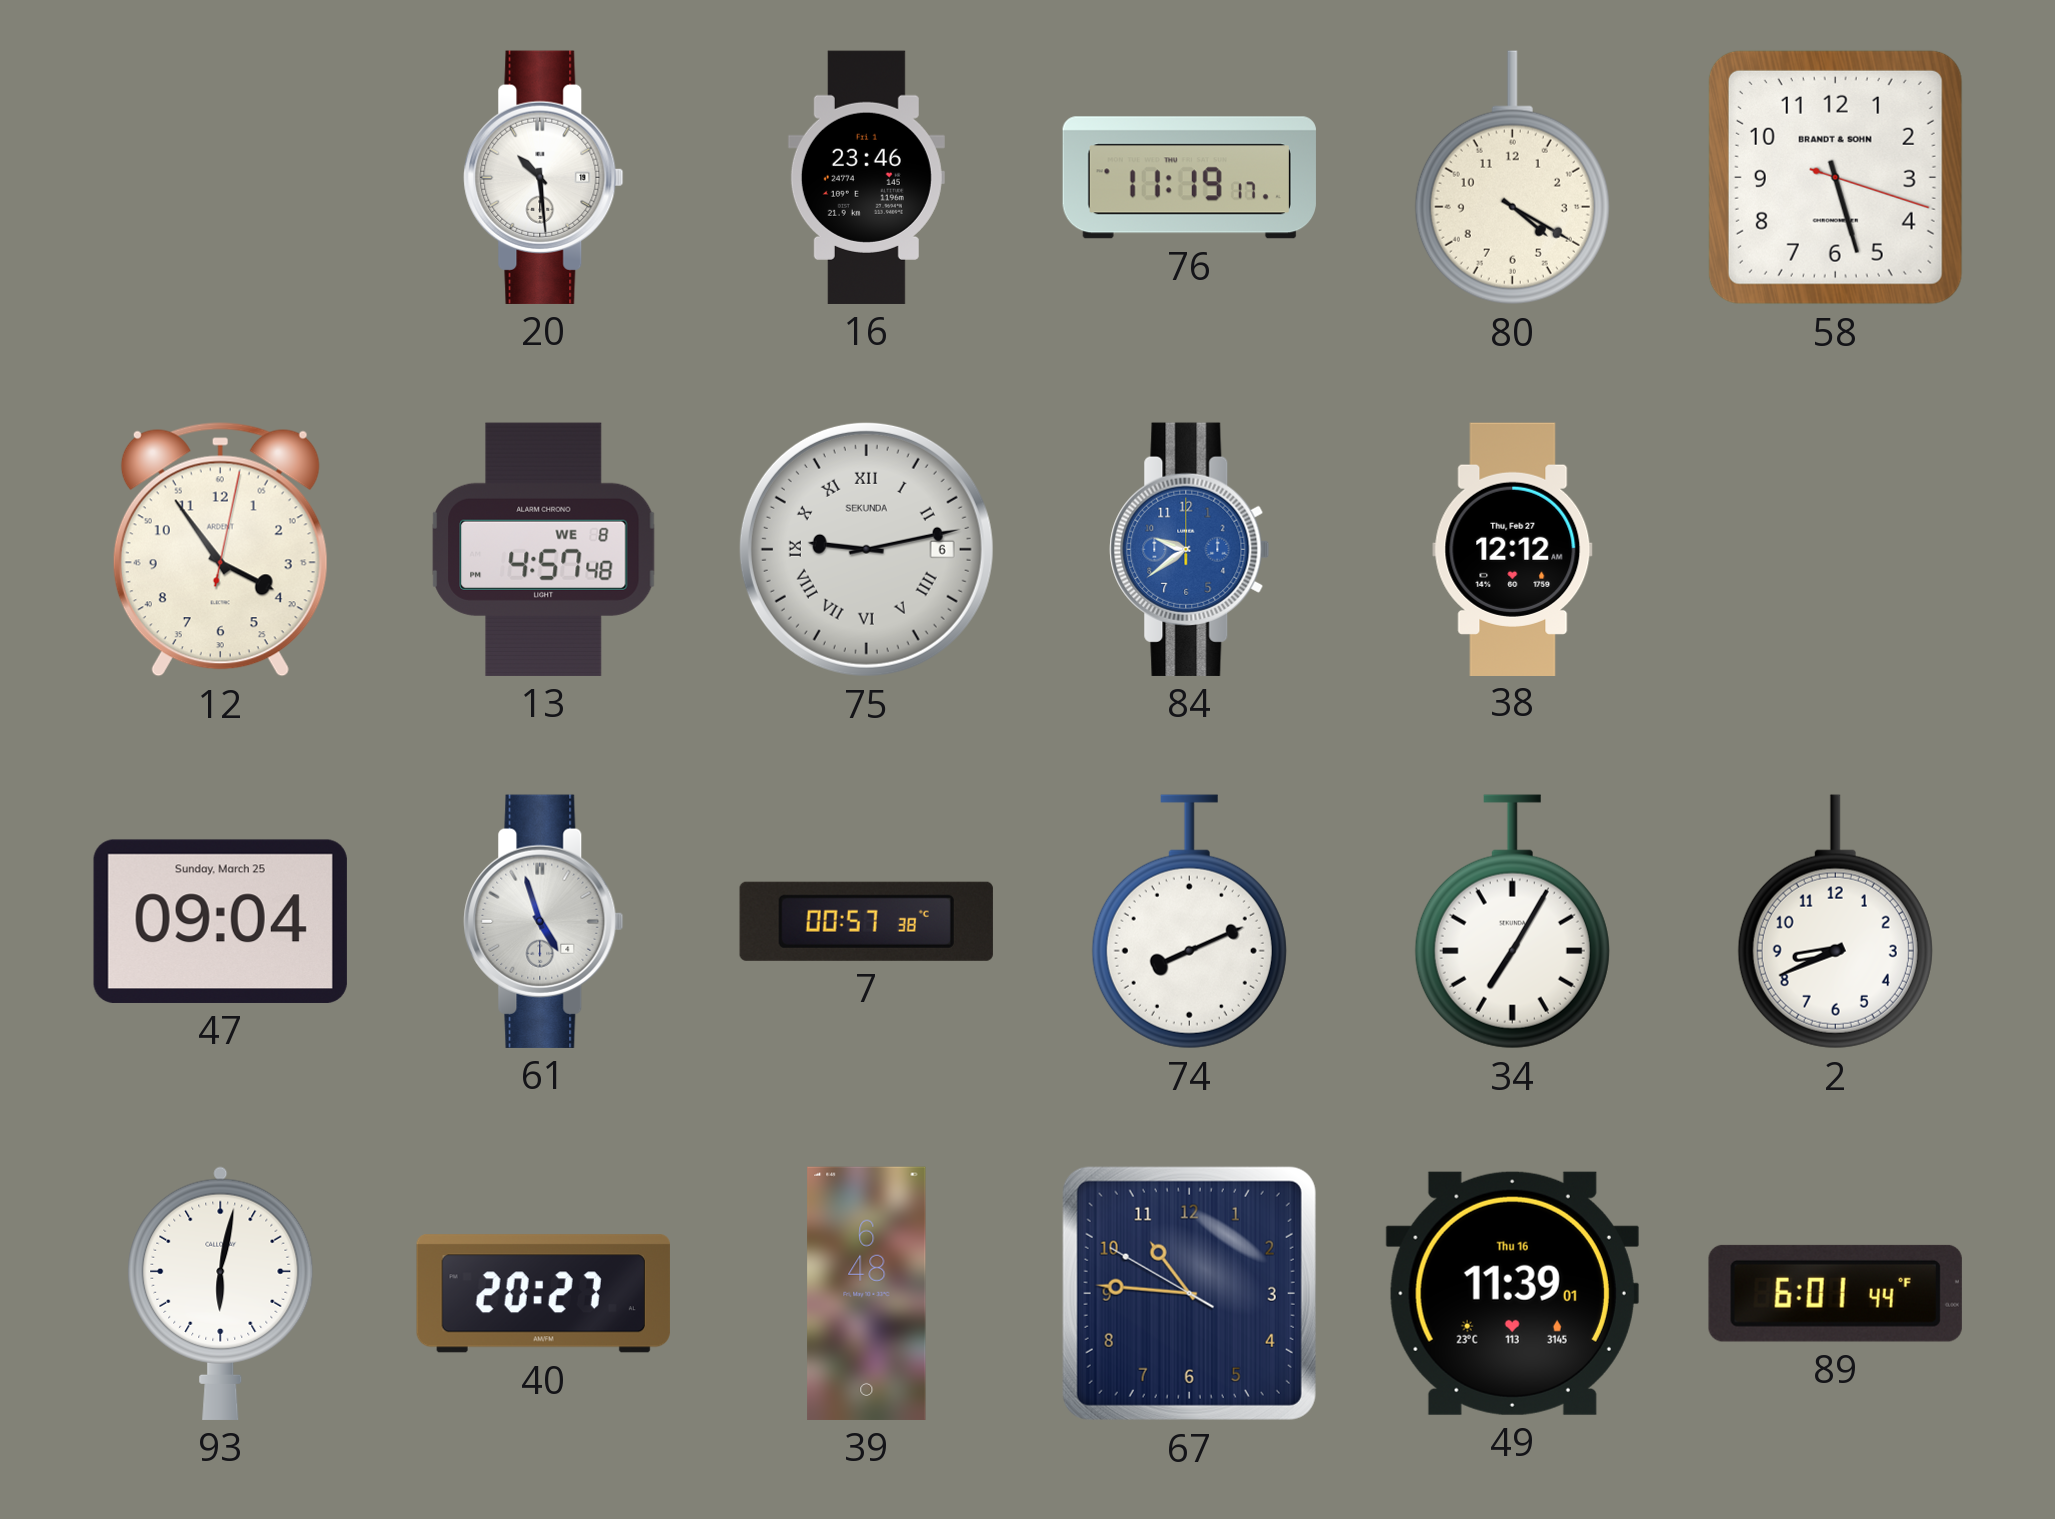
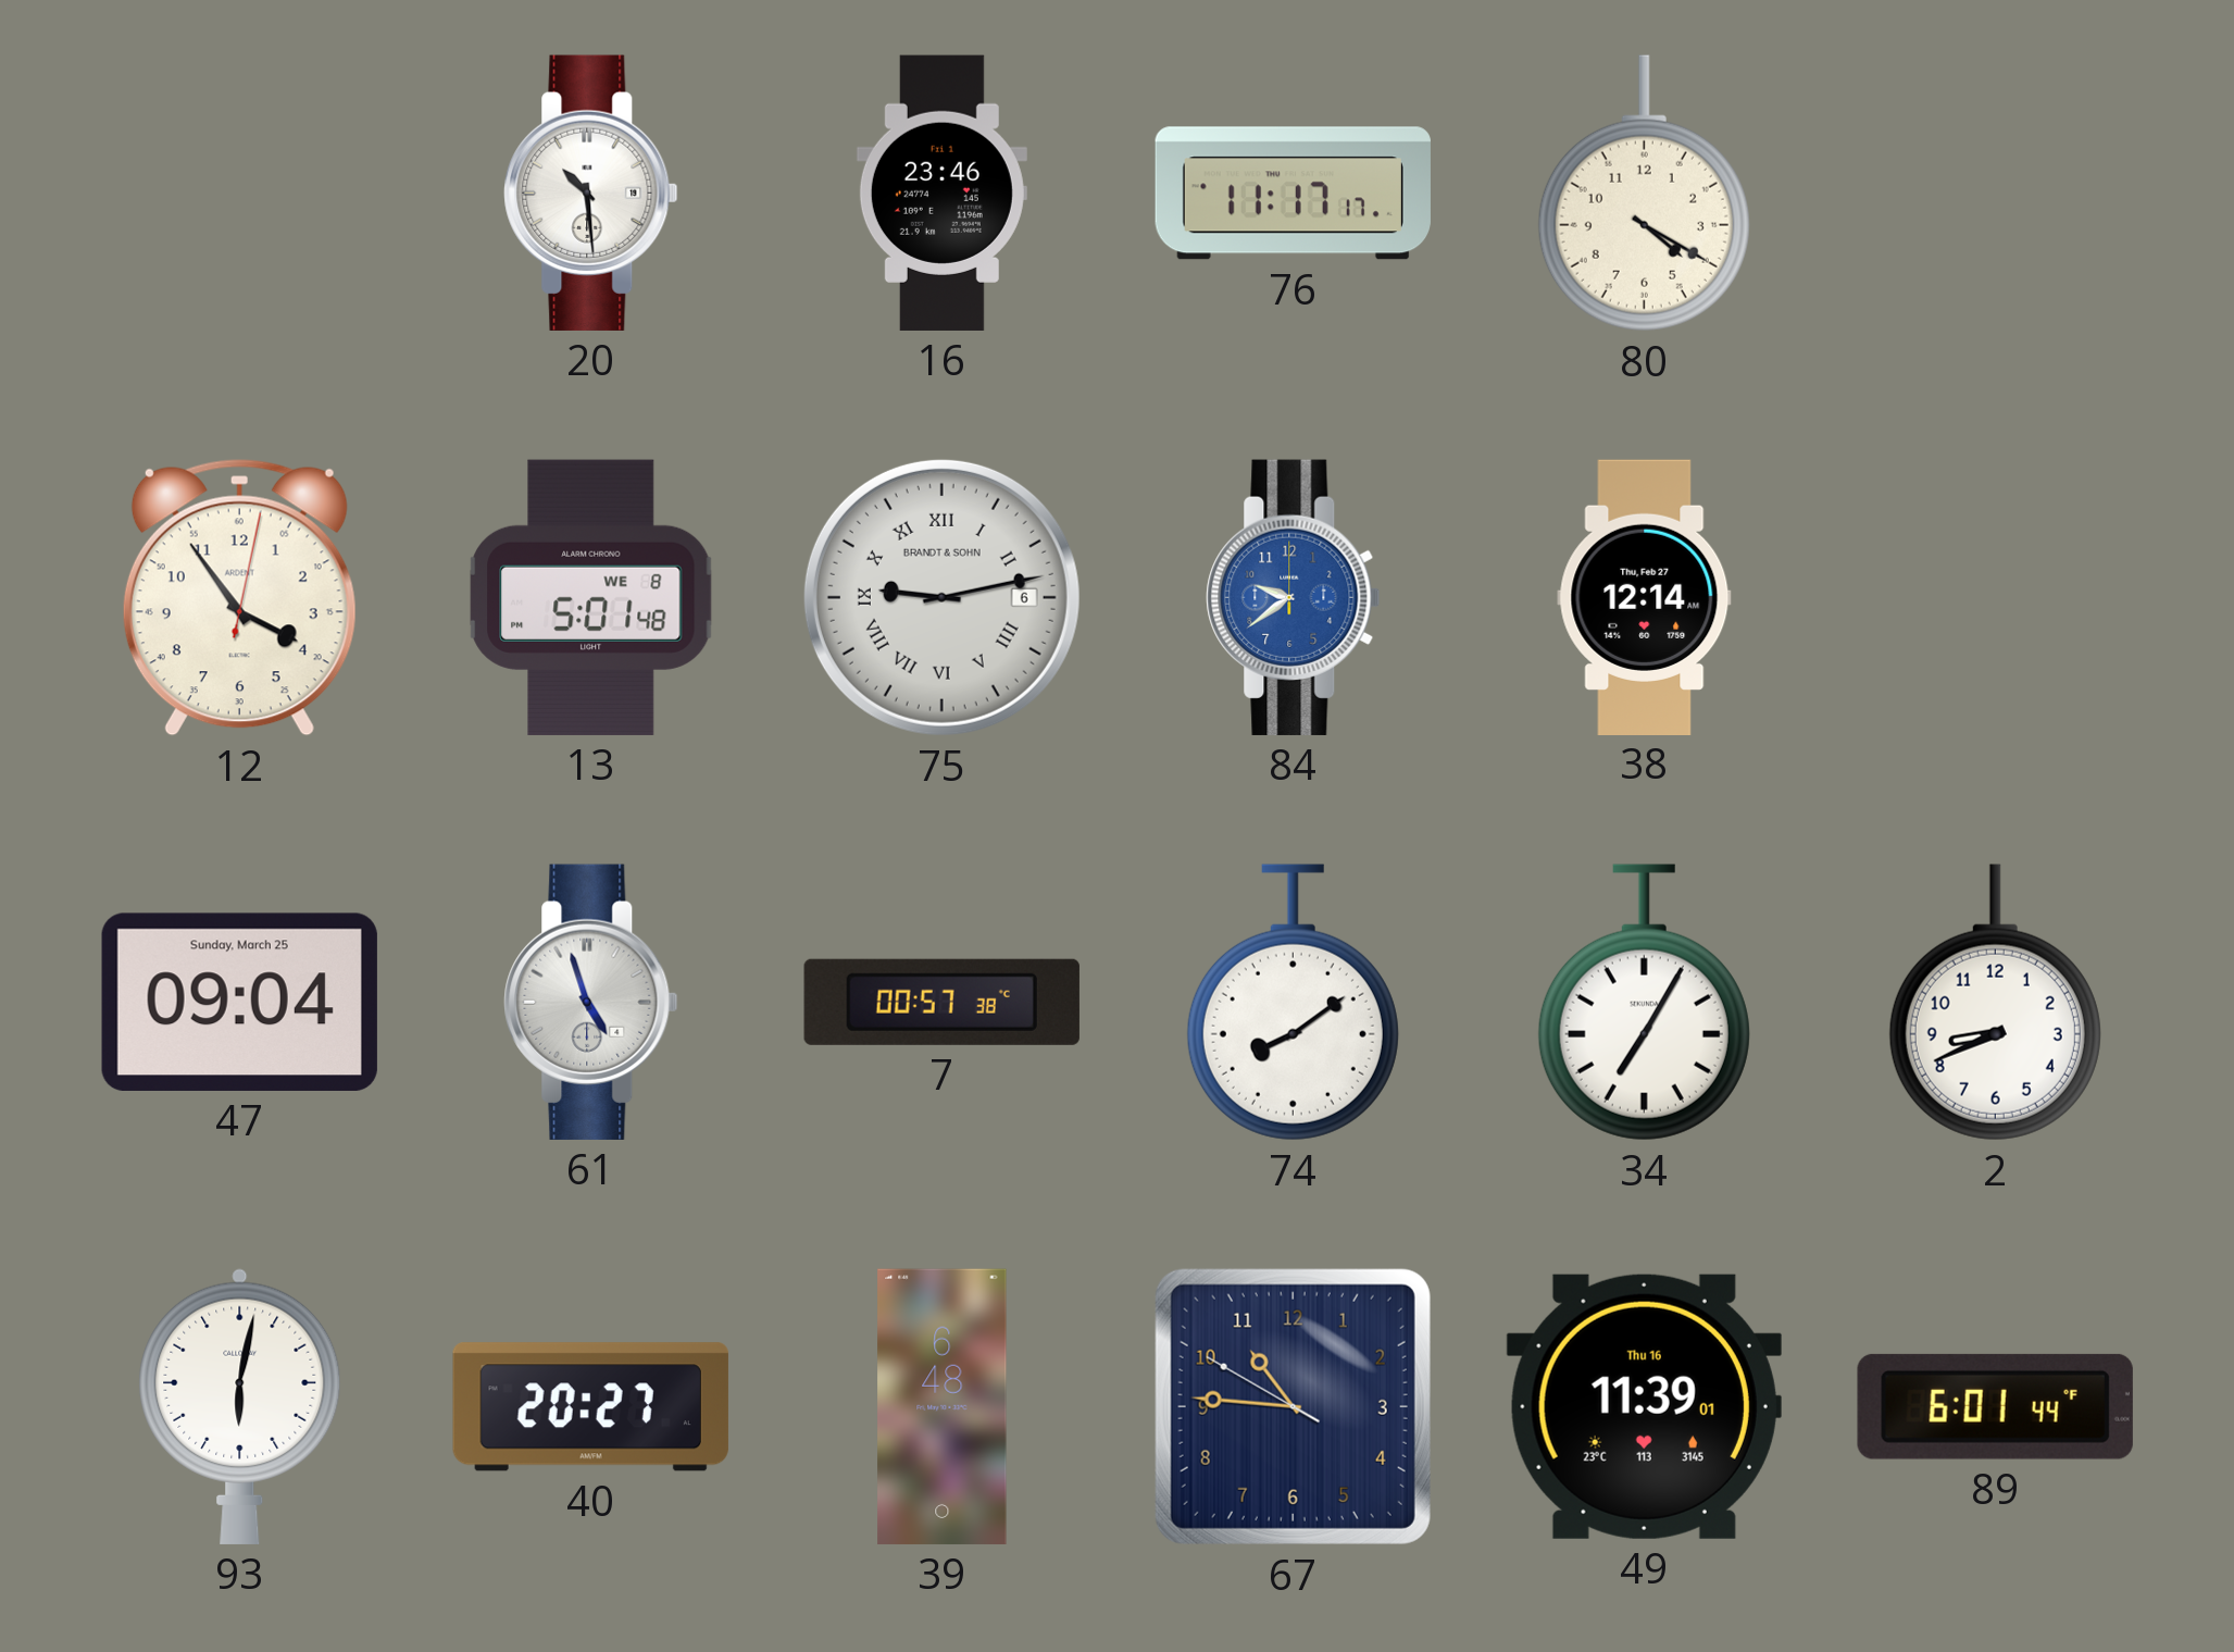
76: 11:19 -> 11:17
58: 5:27 -> none
13: 4:57 -> 5:01
75 brand: SEKUNDA -> BRANDT & SOHN
38: 12:12 -> 12:14
74: 8:11 -> 8:09
